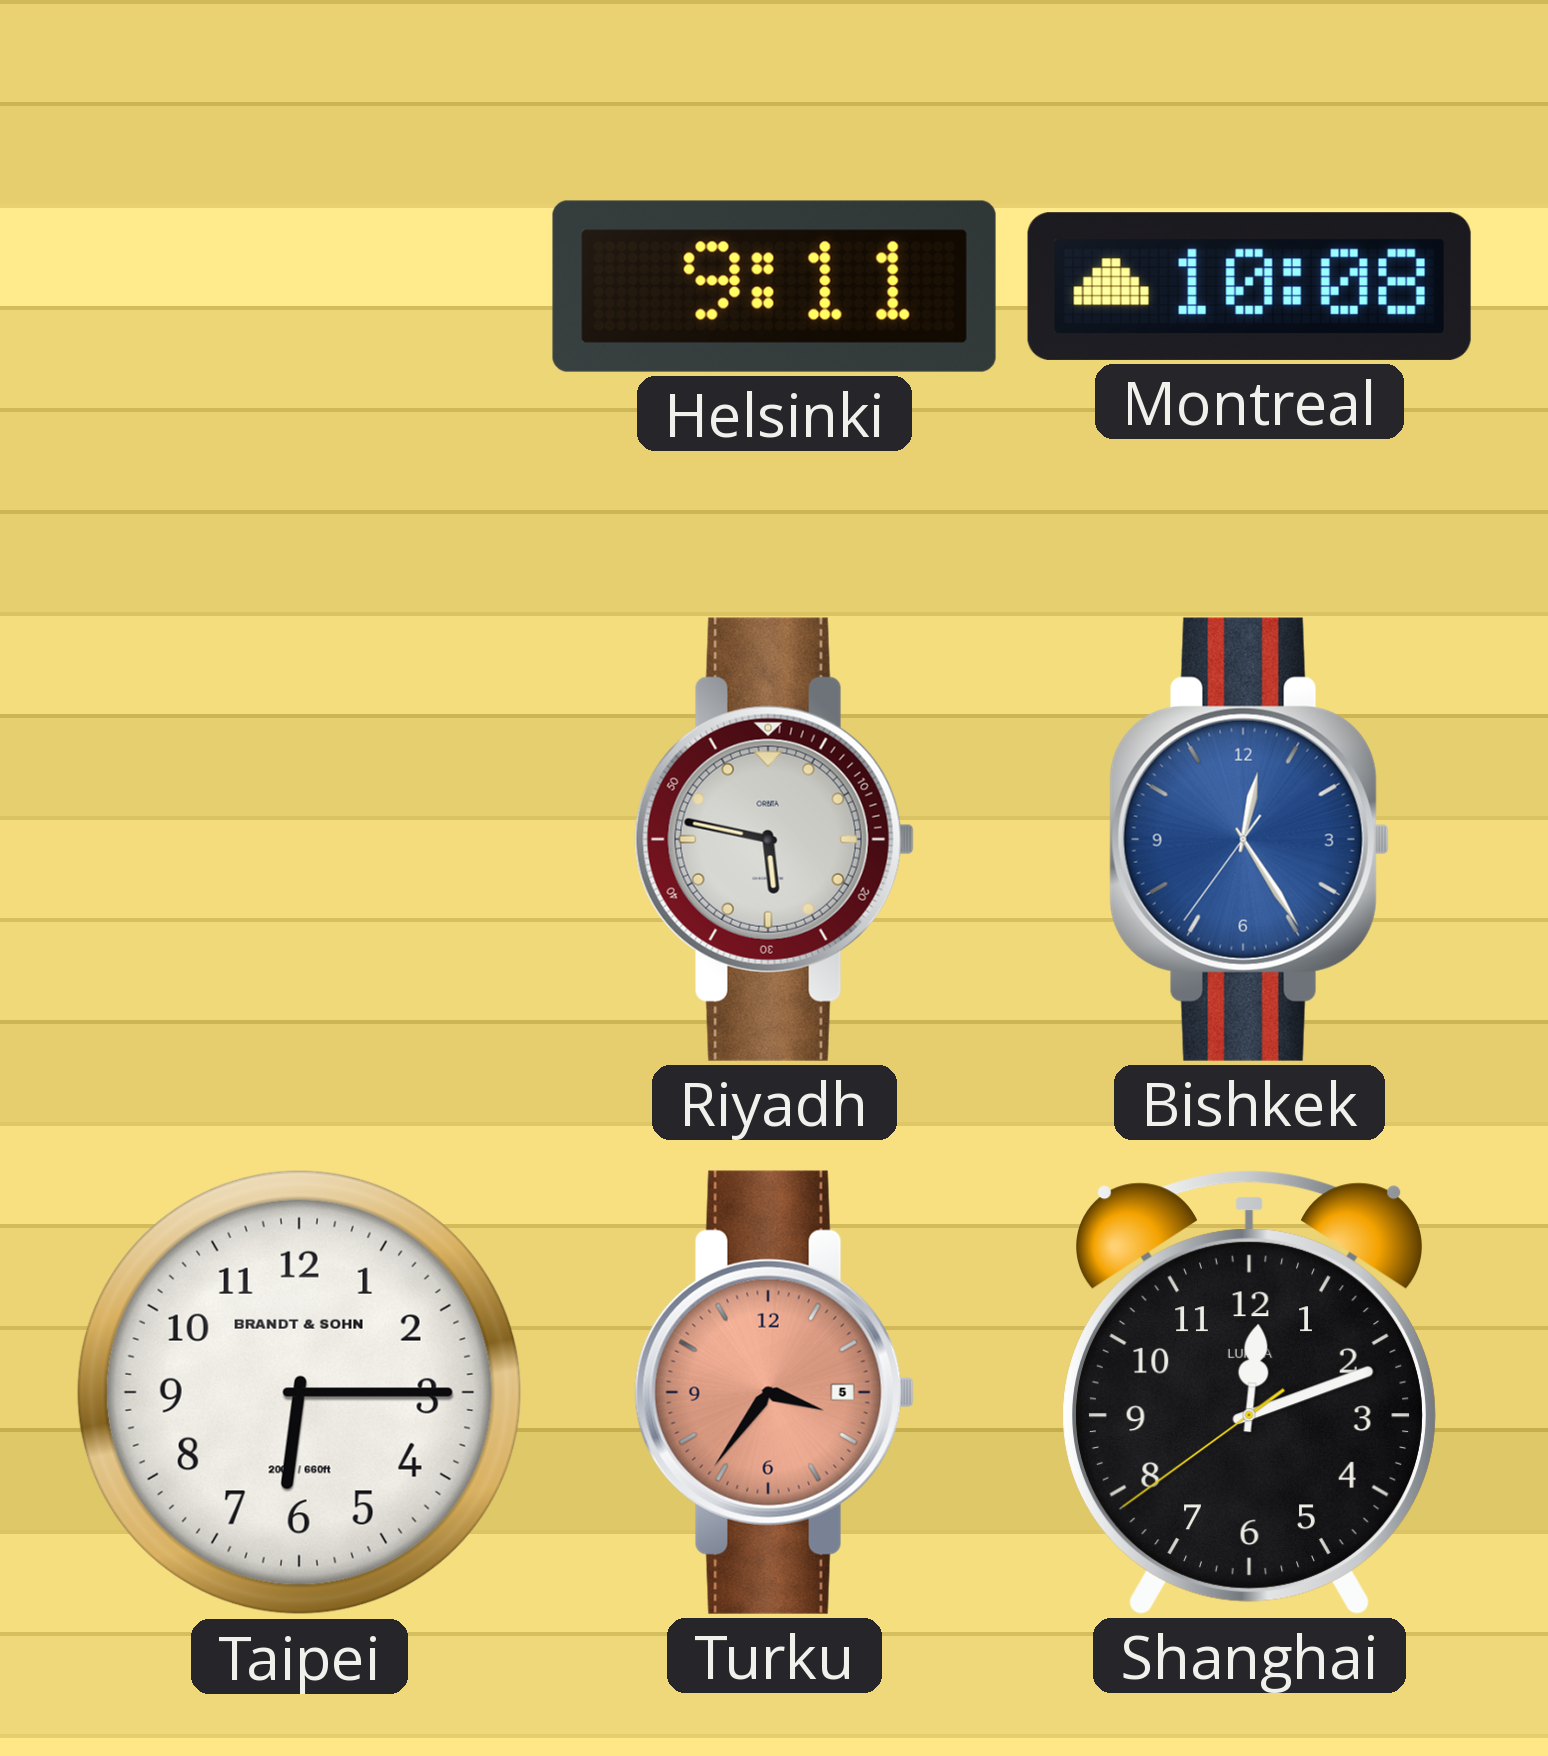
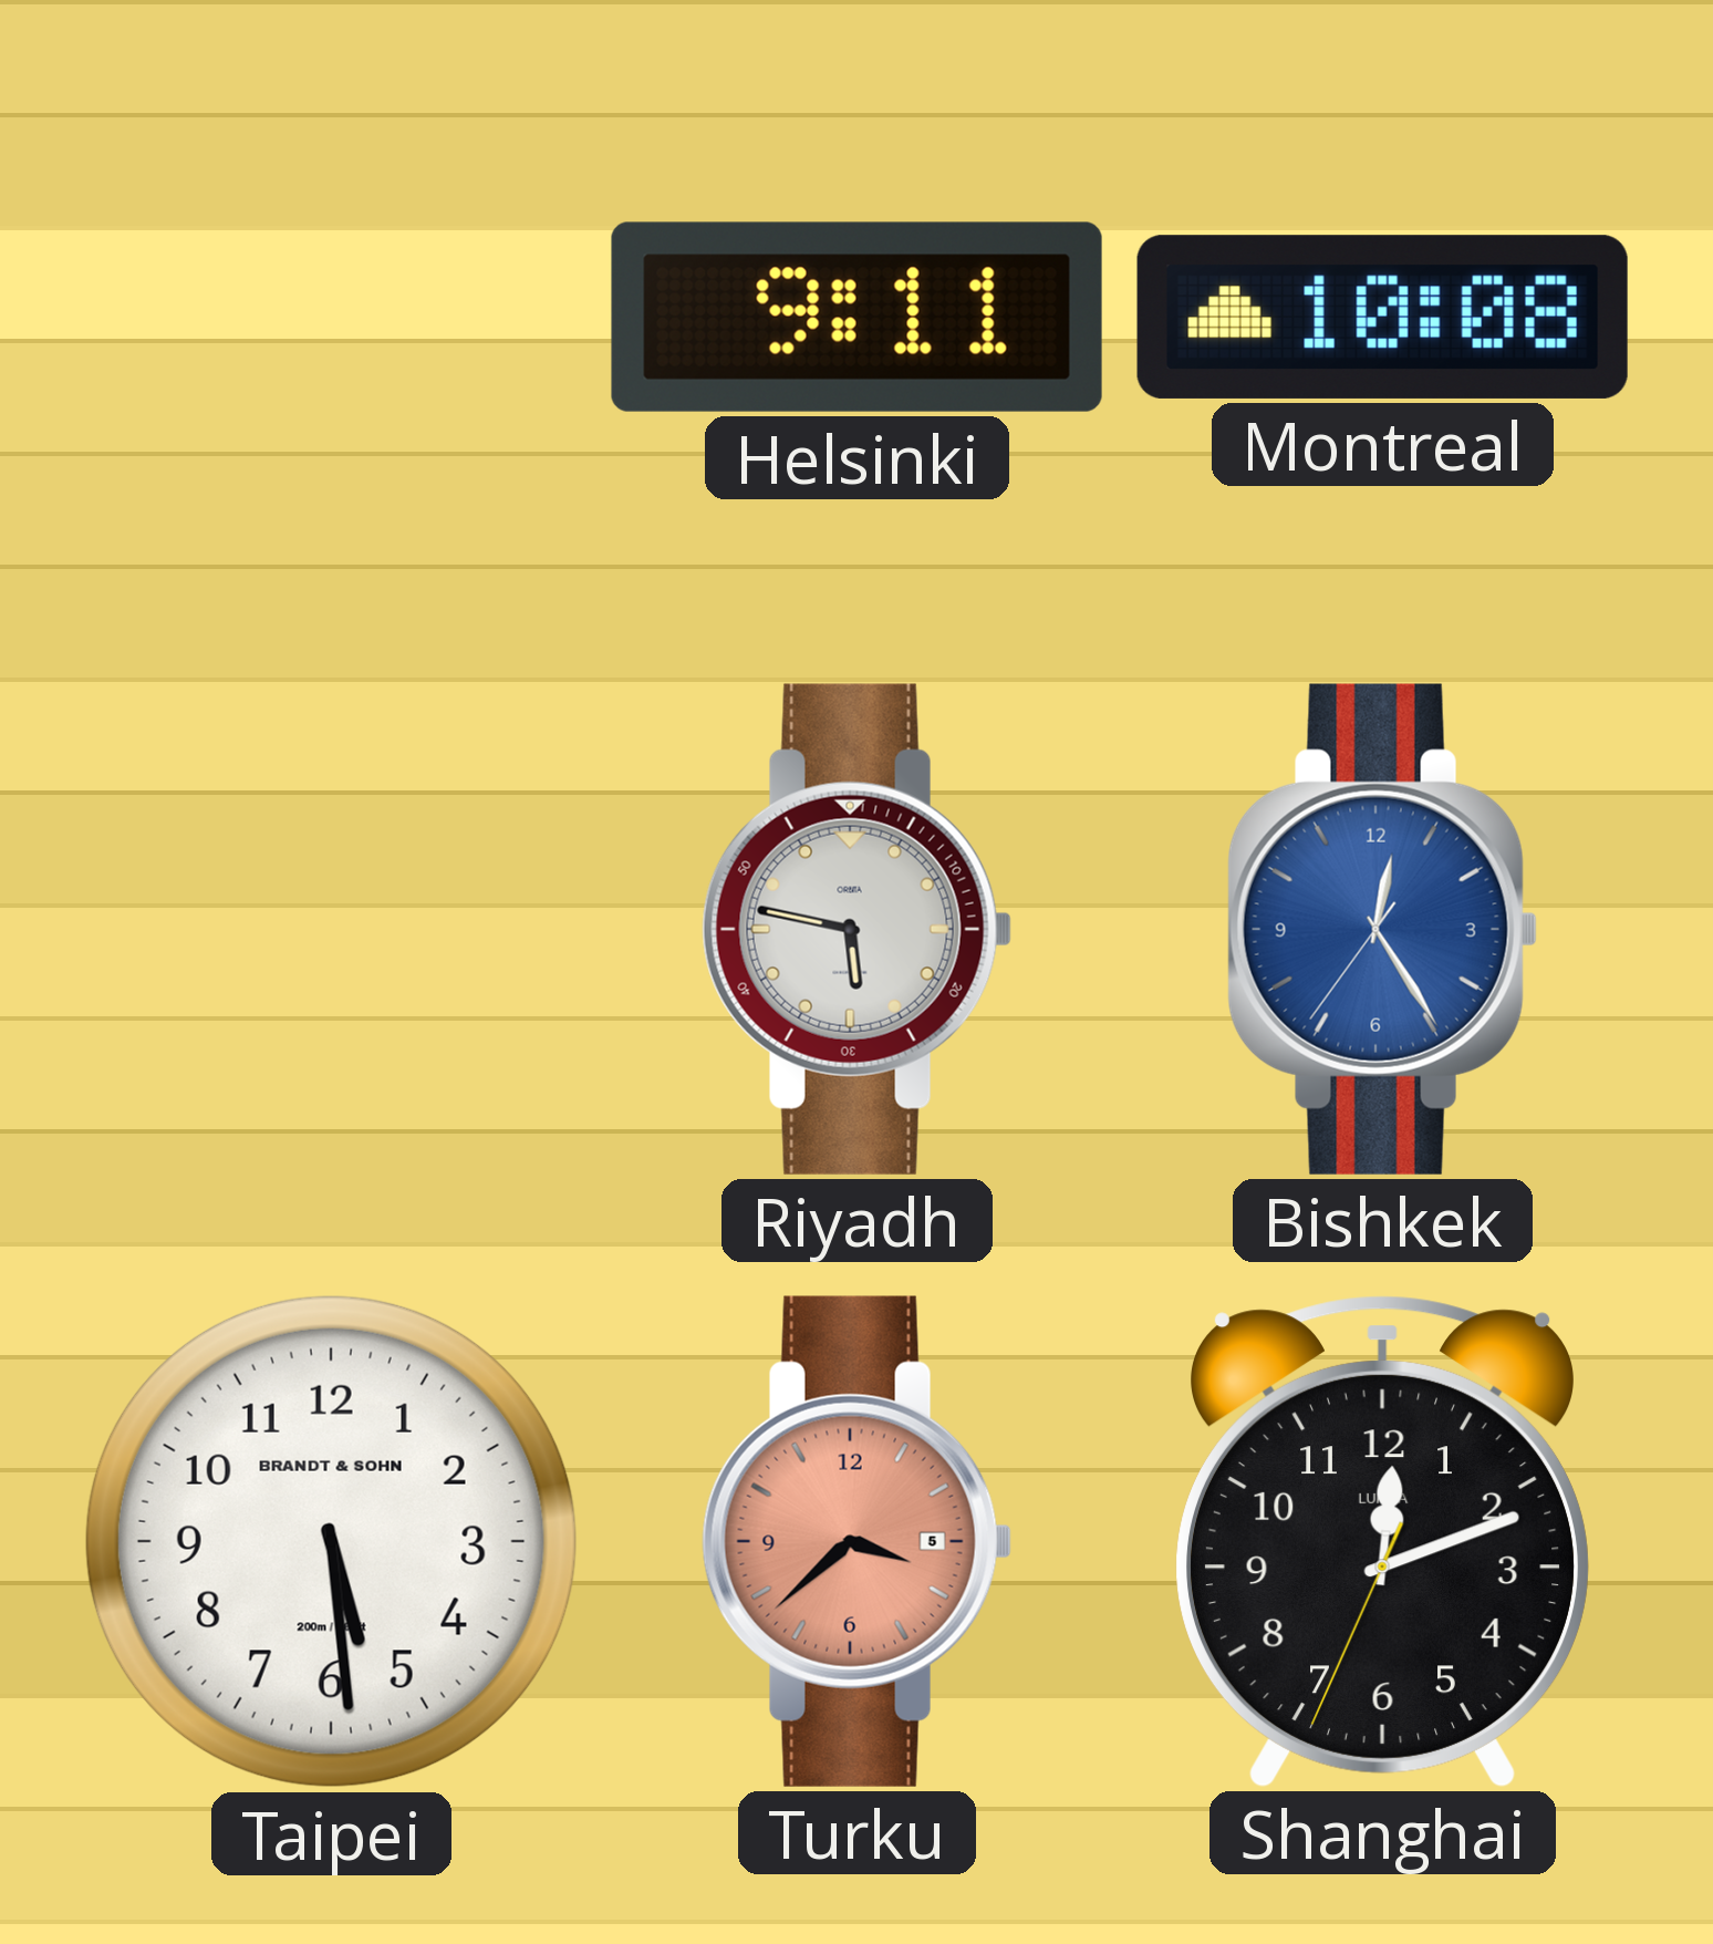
Taipei: 6:15 -> 5:29
Turku: 3:36 -> 3:38
Shanghai: 12:11:39 -> 12:11:34
